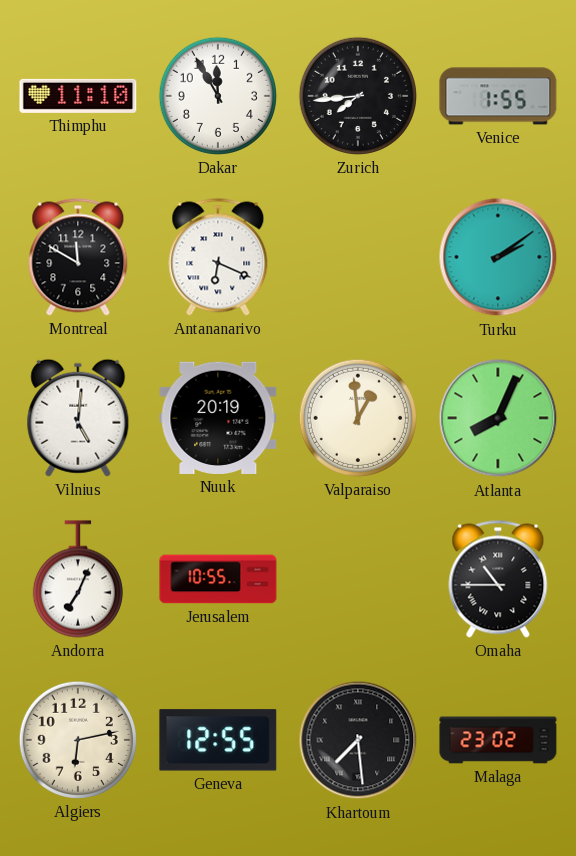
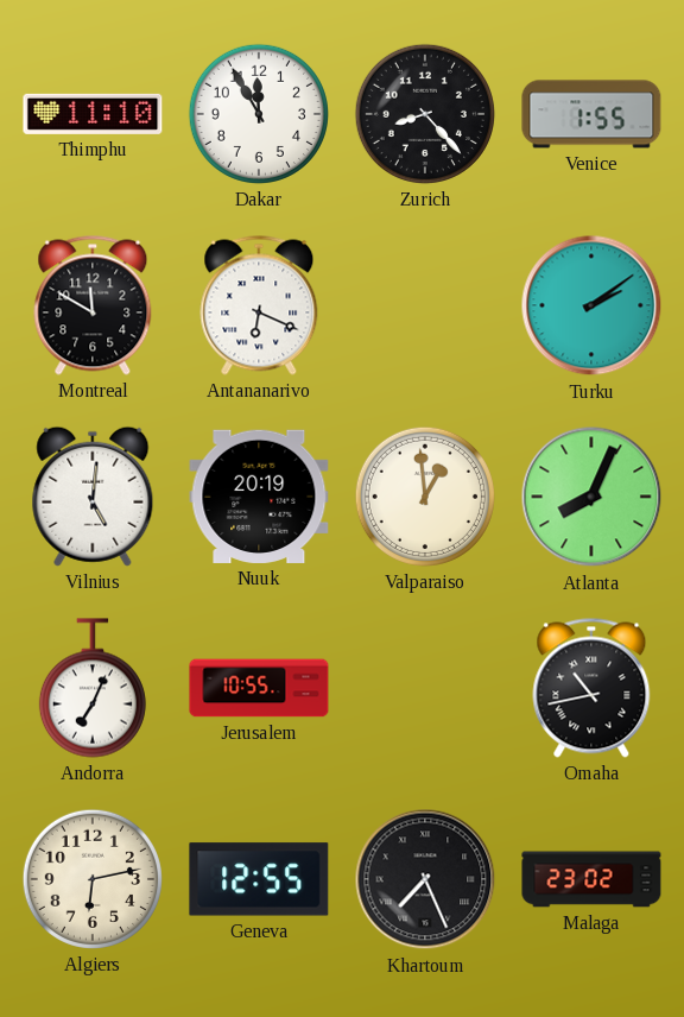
Zurich: 7:44 -> 8:23
Omaha: 10:45 -> 10:43
Khartoum: 7:29 -> 7:26
